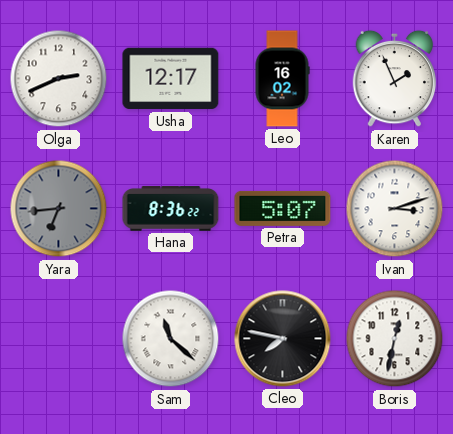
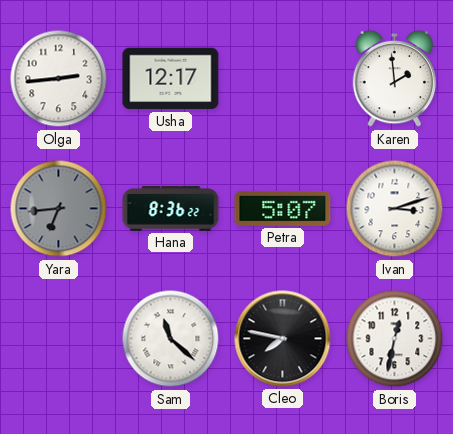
Olga: 2:41 -> 2:44
Leo: 16:02 -> none
Karen: 1:56 -> 1:59
